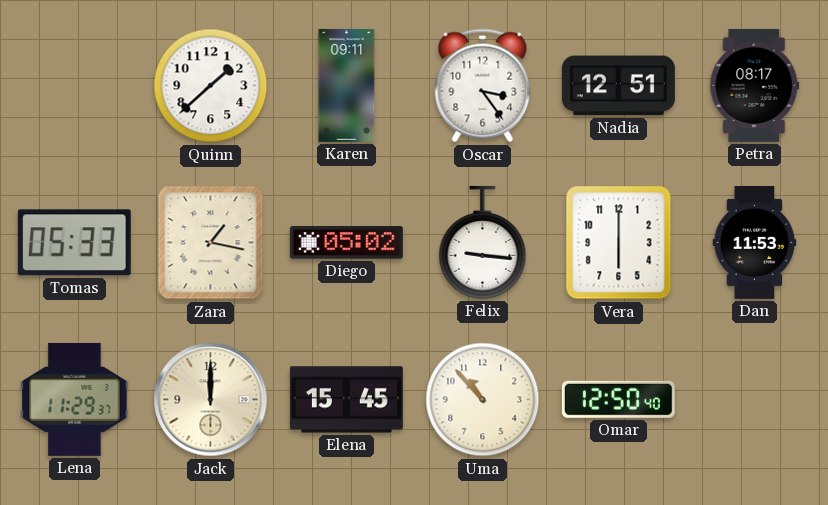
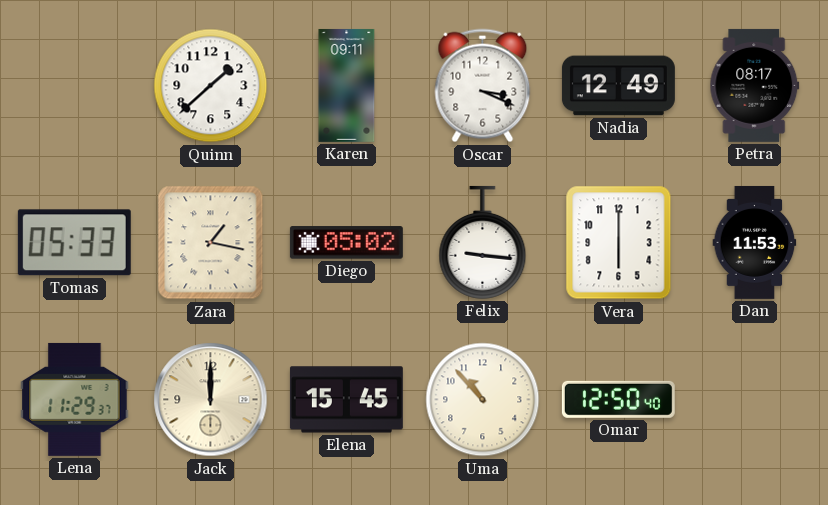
Oscar: 3:24 -> 3:19
Nadia: 12:51 -> 12:49
